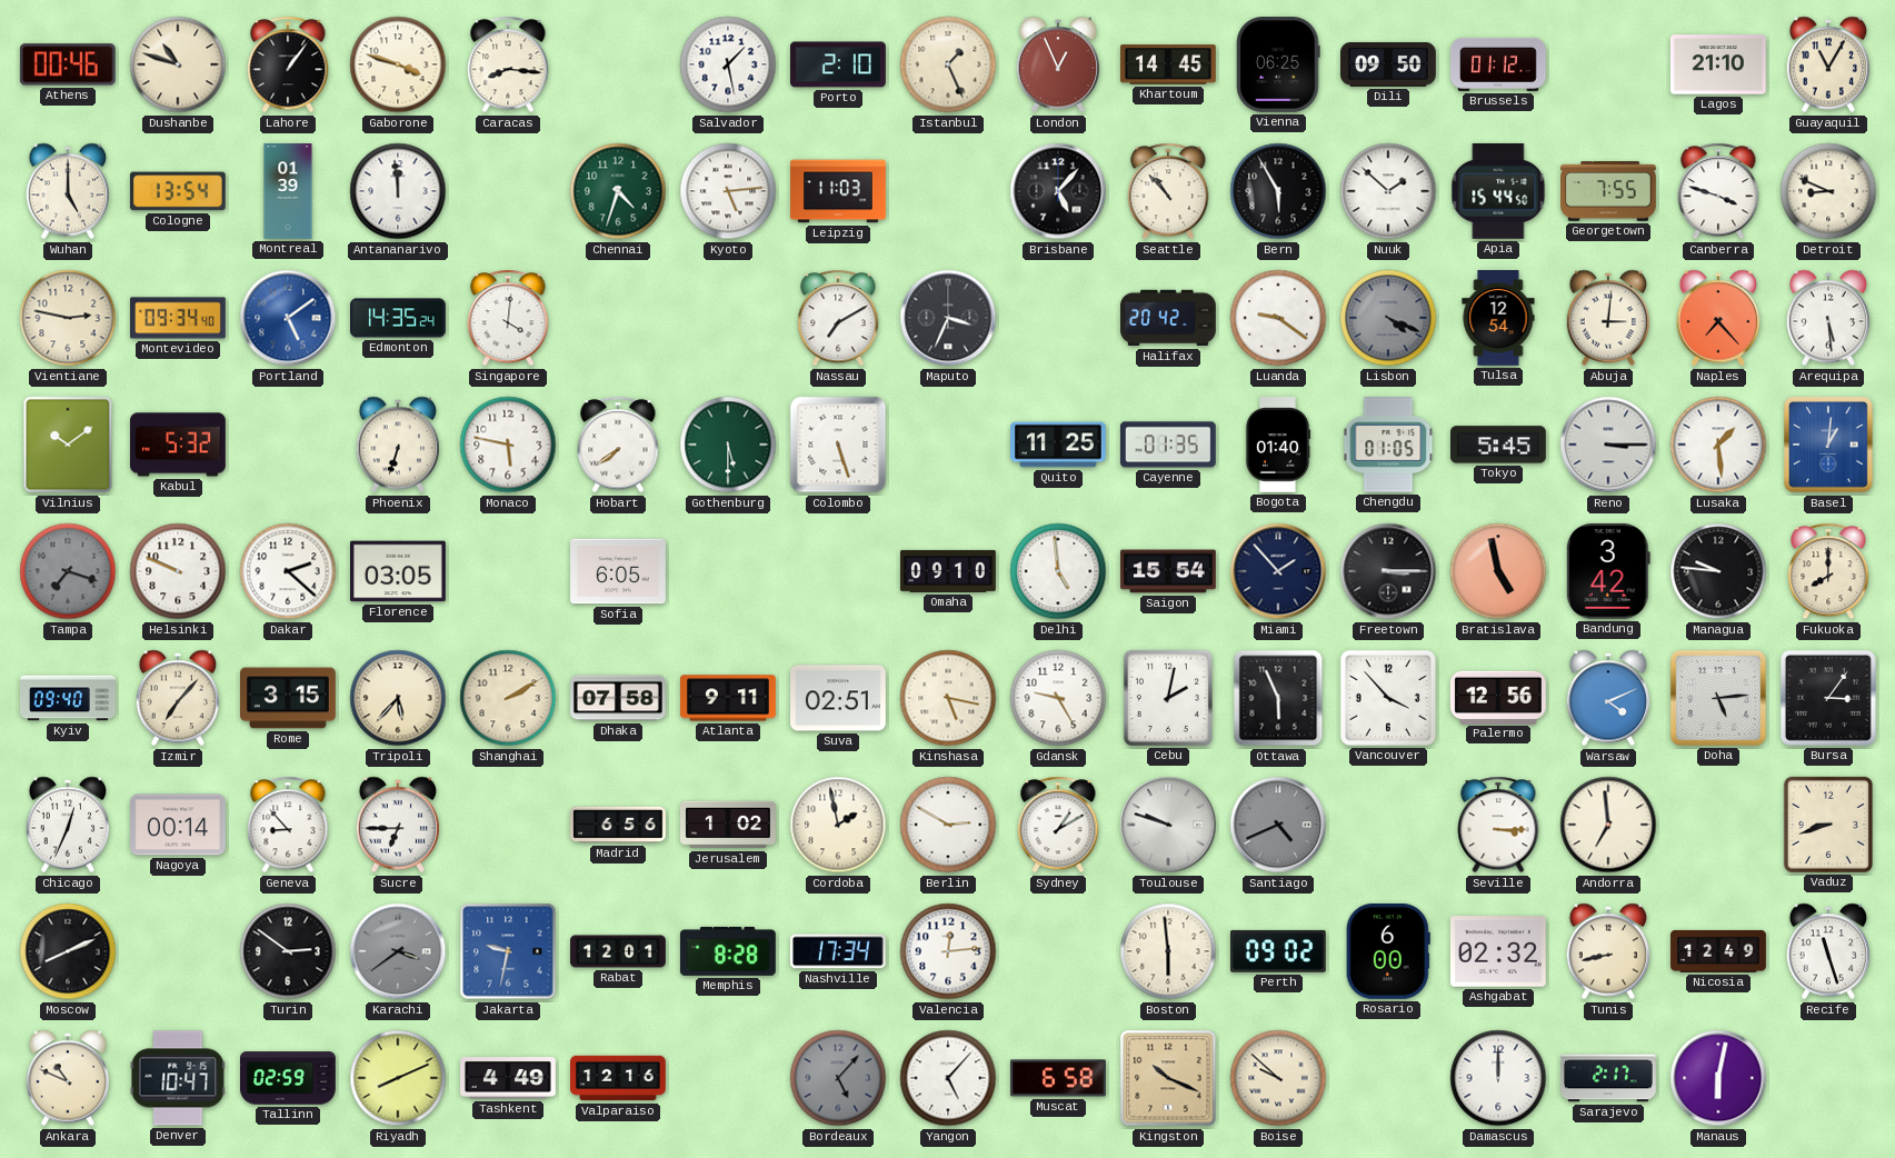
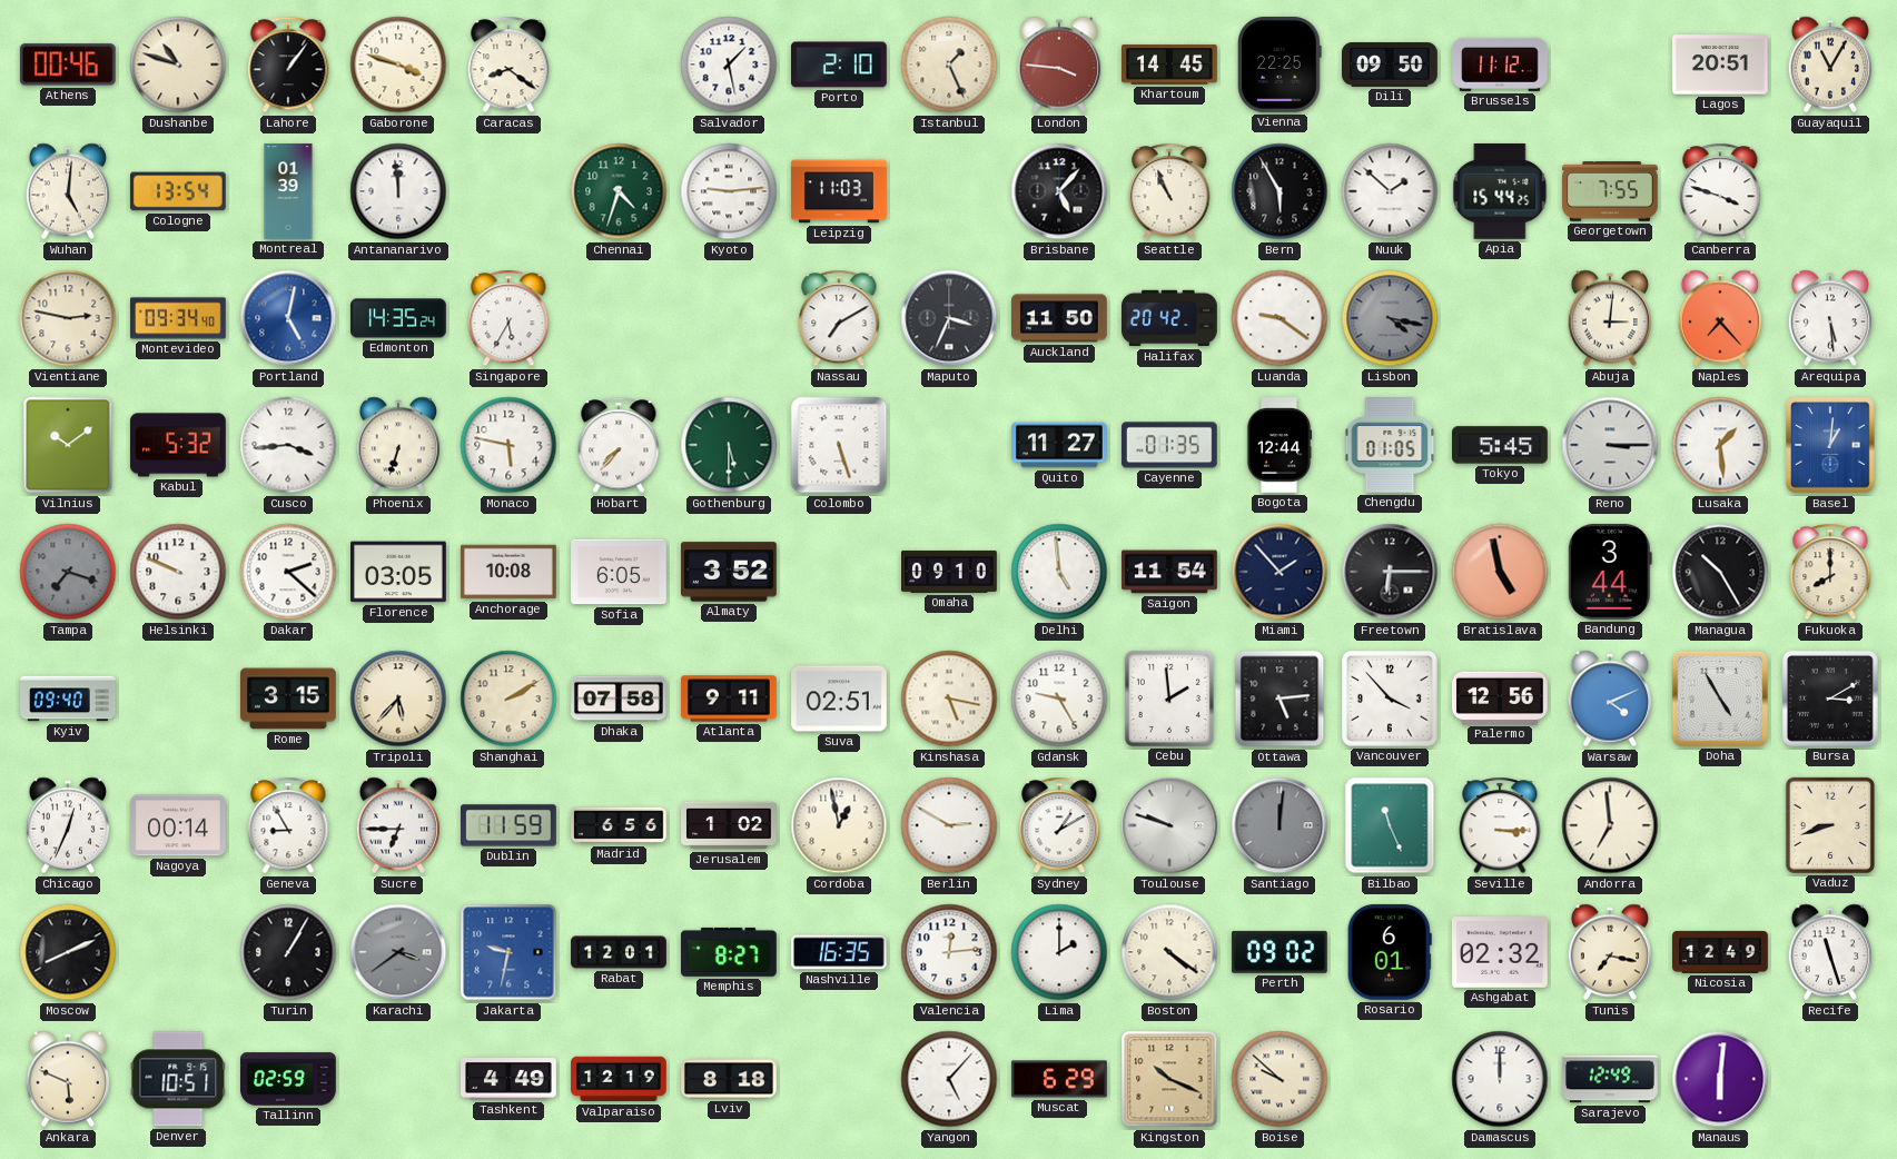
Caracas: 8:16 -> 8:21
London: 12:56 -> 3:46
Vienna: 06:25 -> 22:25
Brussels: 01:12 -> 11:12
Lagos: 21:10 -> 20:51
Wuhan: 5:00 -> 5:01
Kyoto: 5:14 -> 9:14
Seattle: 10:53 -> 10:56
Apia: 15:44:50 -> 15:44:25
Detroit: 8:49 -> none
Portland: 5:09 -> 5:02
Singapore: 4:01 -> 5:35
Auckland: none -> 11:50
Lisbon: 4:19 -> 4:17
Tulsa: 12:54 -> none
Cusco: none -> 3:44
Hobart: 7:39 -> 7:37
Quito: 11:25 -> 11:27
Bogota: 01:40 -> 12:44
Anchorage: none -> 10:08
Almaty: none -> 3:52
Saigon: 15:54 -> 11:54
Freetown: 3:15 -> 6:15
Bandung: 3:42 -> 3:44
Managua: 9:46 -> 10:25
Izmir: 7:07 -> none
Cebu: 2:02 -> 1:59
Ottawa: 5:56 -> 5:14
Doha: 5:14 -> 4:55
Bursa: 3:06 -> 3:10
Geneva: 8:53 -> 8:55
Dublin: none -> 11:59
Cordoba: 1:58 -> 12:58
Santiago: 4:41 -> 12:01
Bilbao: none -> 11:26
Turin: 2:51 -> 1:05
Memphis: 8:28 -> 8:27
Nashville: 17:34 -> 16:35
Lima: none -> 2:00
Boston: 5:59 -> 4:21
Rosario: 6:00 -> 6:01
Tunis: 8:43 -> 7:17
Ankara: 10:49 -> 5:49
Denver: 10:47 -> 10:51
Riyadh: 8:11 -> none
Valparaiso: 12:16 -> 12:19
Lviv: none -> 8:18
Bordeaux: 5:07 -> none
Muscat: 6:58 -> 6:29
Sarajevo: 2:17 -> 12:49
Manaus: 6:02 -> 6:01
